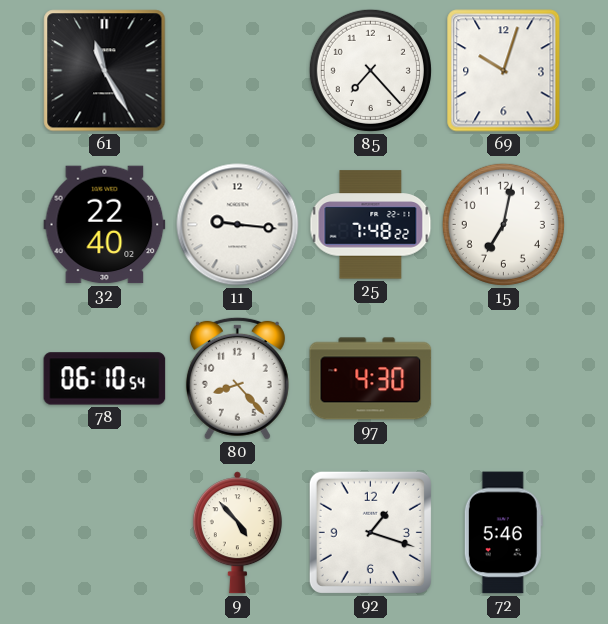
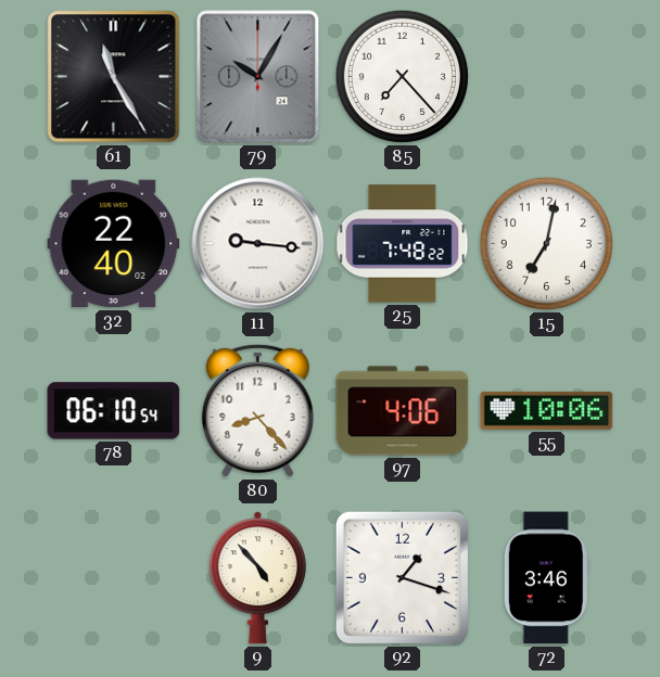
79: none -> 10:05
69: 10:03 -> none
97: 4:30 -> 4:06
55: none -> 10:06
72: 5:46 -> 3:46
